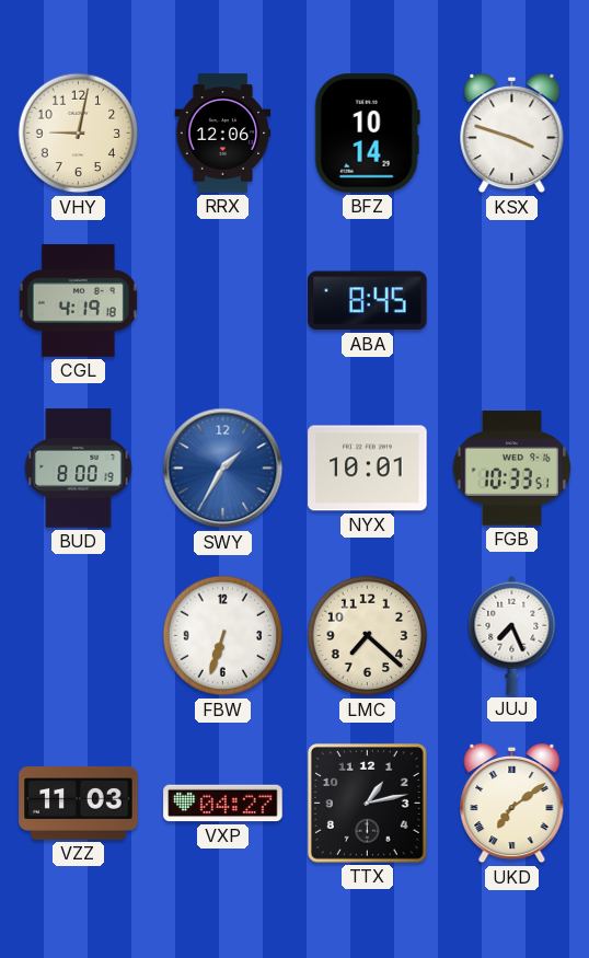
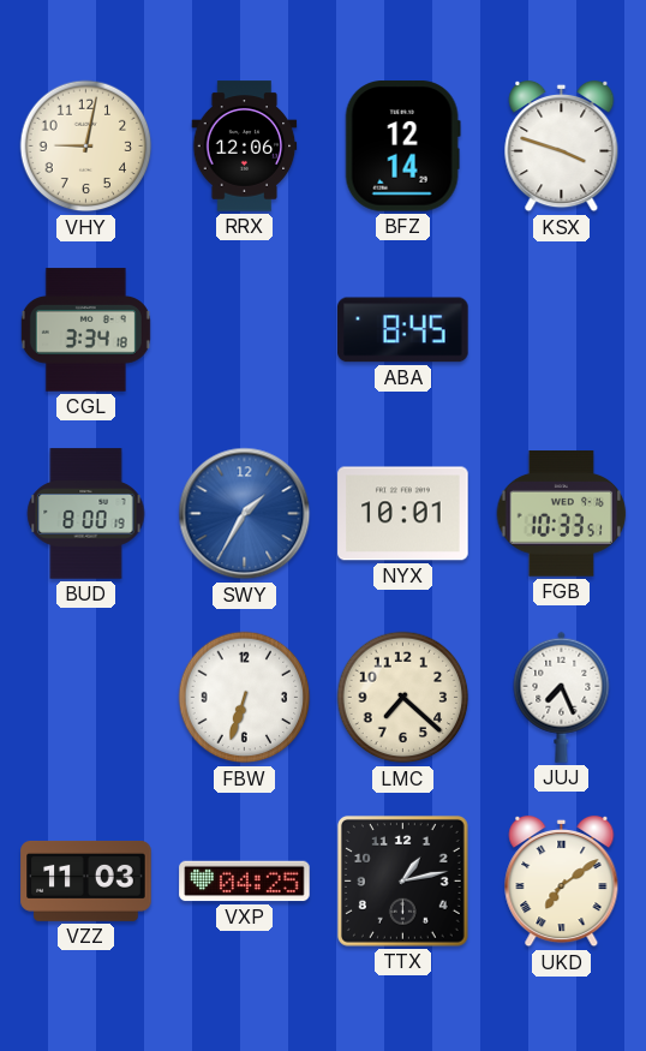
BFZ: 10:14 -> 12:14
CGL: 4:19 -> 3:34
VXP: 04:27 -> 04:25
